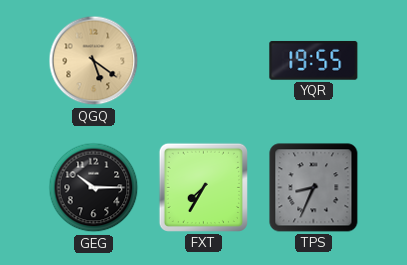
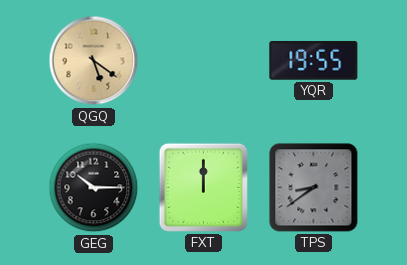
FXT: 7:35 -> 12:00
TPS: 8:34 -> 8:39
